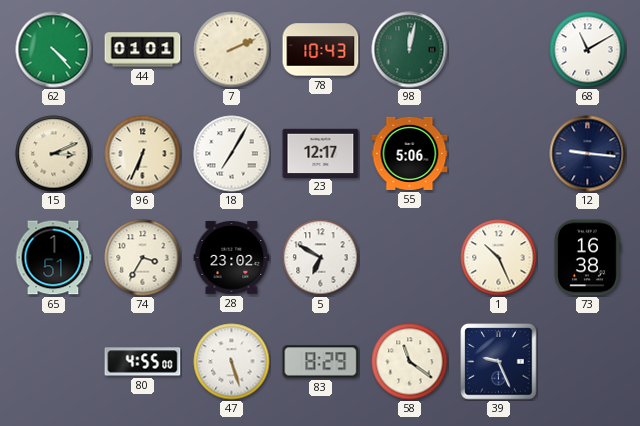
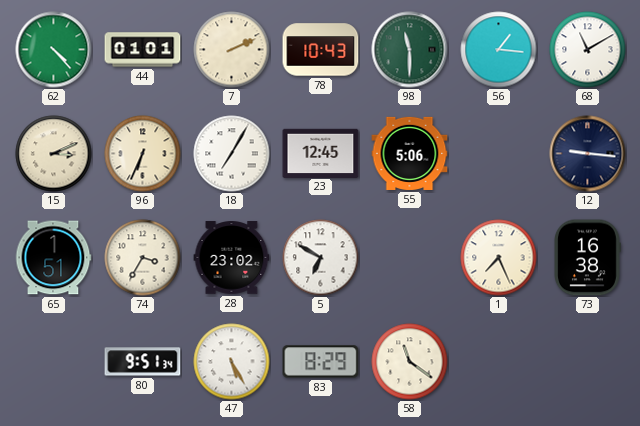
98: 12:02 -> 11:30
56: none -> 1:16
23: 12:17 -> 12:45
1: 10:26 -> 7:26
80: 4:55 -> 9:51
47: 5:27 -> 5:25
39: 9:26 -> none
